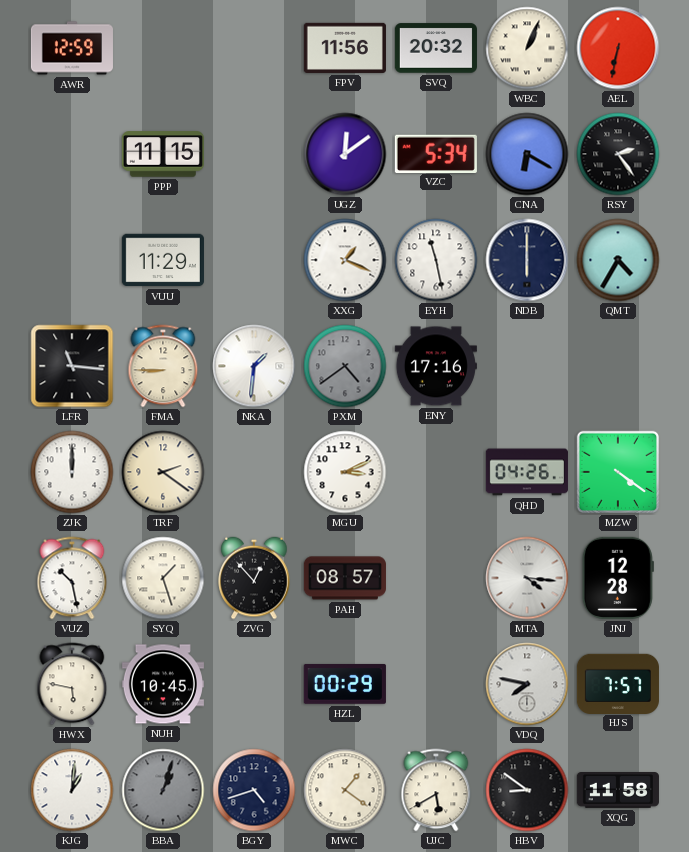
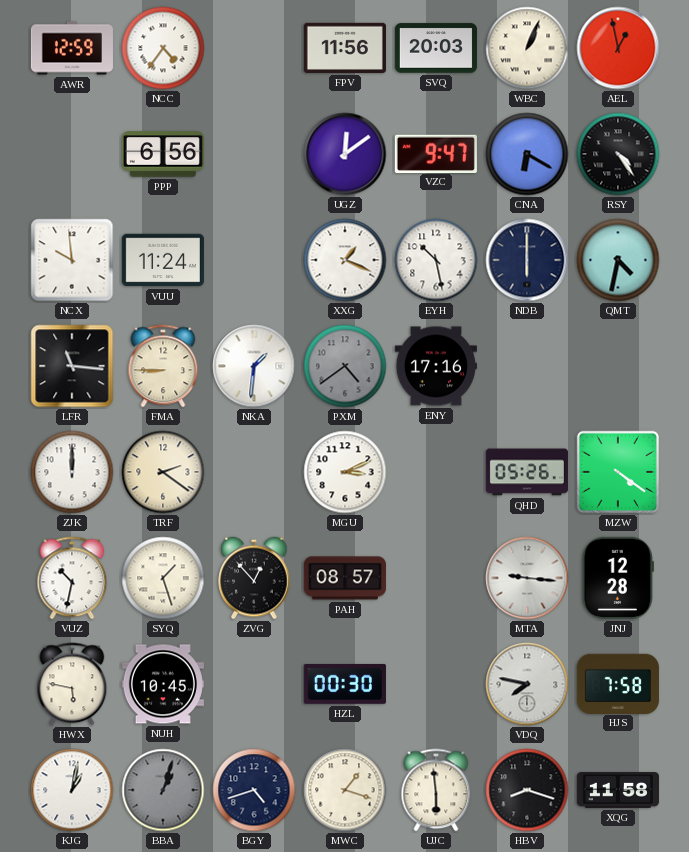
NCC: none -> 4:36
SVQ: 20:32 -> 20:03
AEL: 6:32 -> 12:58
PPP: 11:15 -> 6:56
VZC: 5:34 -> 9:47
RSY: 2:24 -> 4:24
NCX: none -> 9:59
VUU: 11:29 -> 11:24
EYH: 11:28 -> 10:28
QMT: 4:35 -> 4:32
QHD: 04:26 -> 05:26
VUZ: 10:28 -> 10:32
MTA: 4:16 -> 9:16
HZL: 00:29 -> 00:30
HJS: 7:57 -> 7:58
KJG: 1:01 -> 1:02
MWC: 1:21 -> 1:18
UJC: 5:40 -> 5:59
HBV: 8:51 -> 8:18
